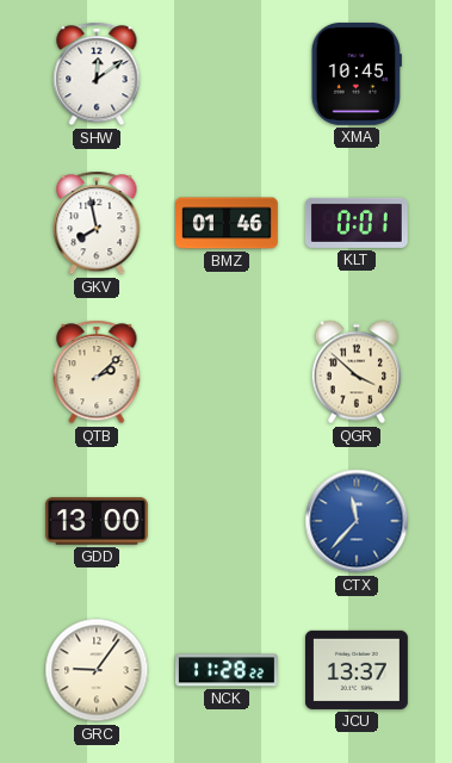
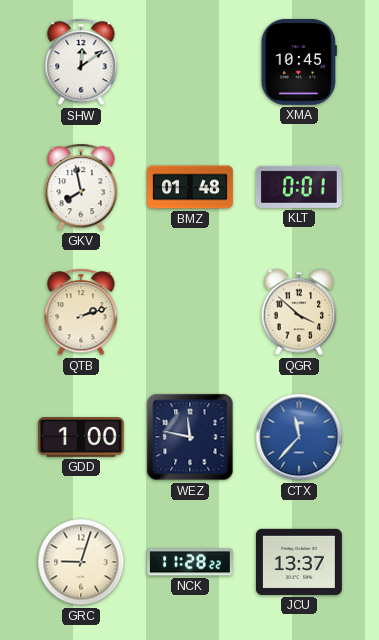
BMZ: 01:46 -> 01:48
QTB: 2:08 -> 2:12
GDD: 13:00 -> 1:00
WEZ: none -> 11:47
GRC: 9:06 -> 9:03
